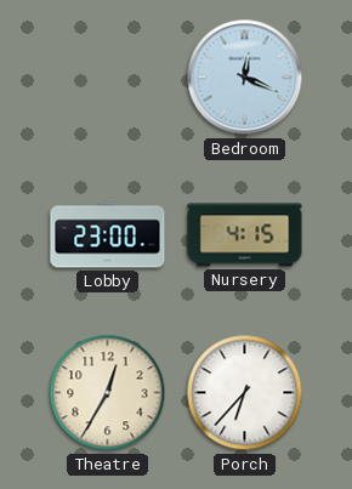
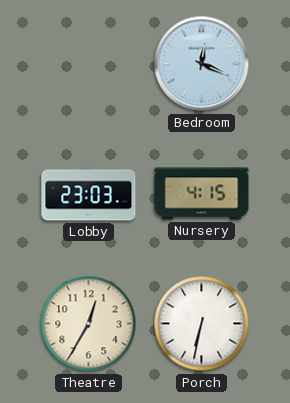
Lobby: 23:00 -> 23:03
Porch: 6:37 -> 6:32
